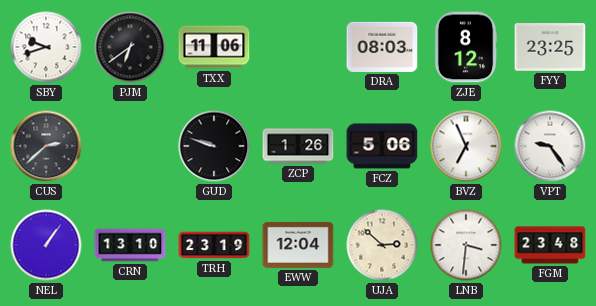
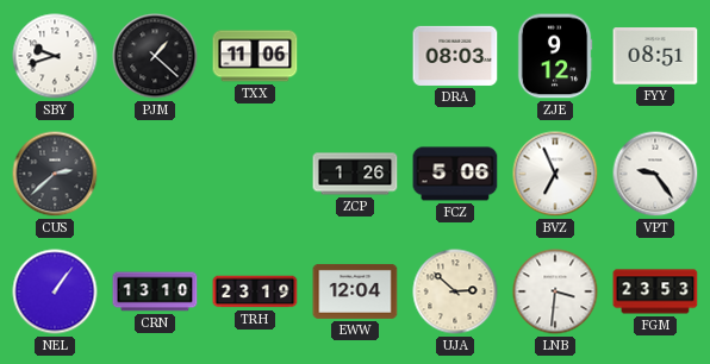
PJM: 6:39 -> 1:22
ZJE: 8:12 -> 9:12
FYY: 23:25 -> 08:51
GUD: 9:48 -> none
FGM: 23:48 -> 23:53
